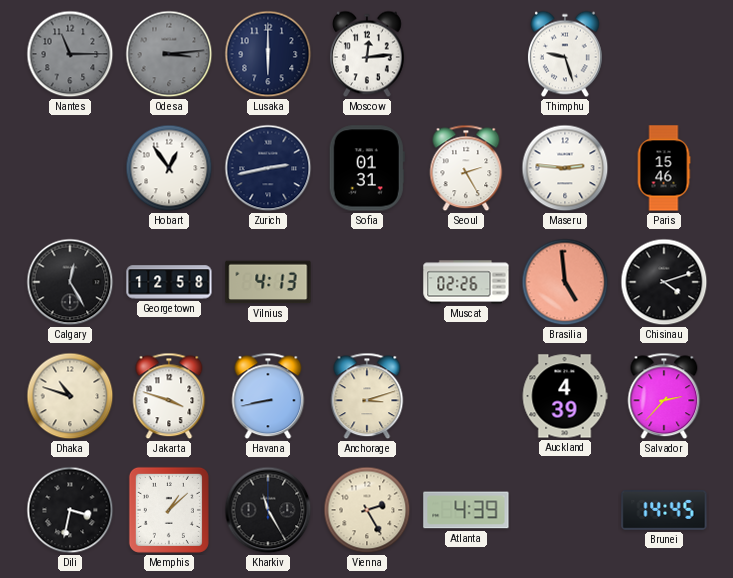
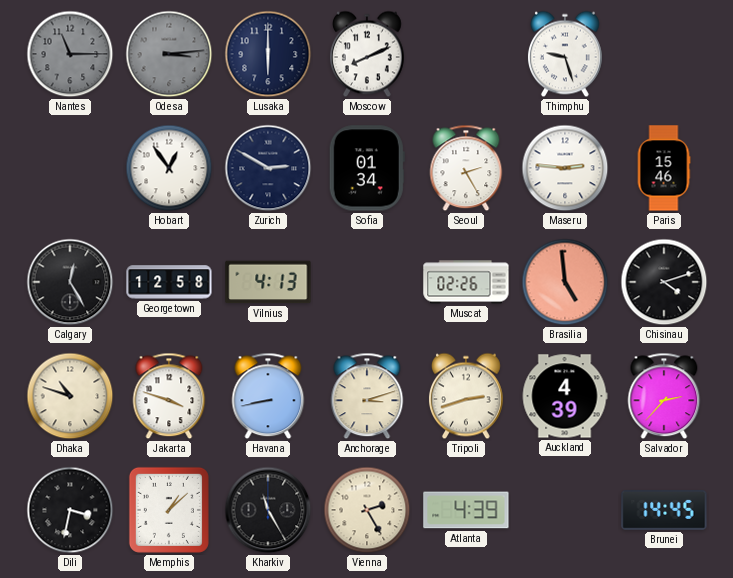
Moscow: 12:14 -> 8:11
Zurich: 2:43 -> 2:50
Sofia: 01:31 -> 01:34
Tripoli: none -> 2:42
